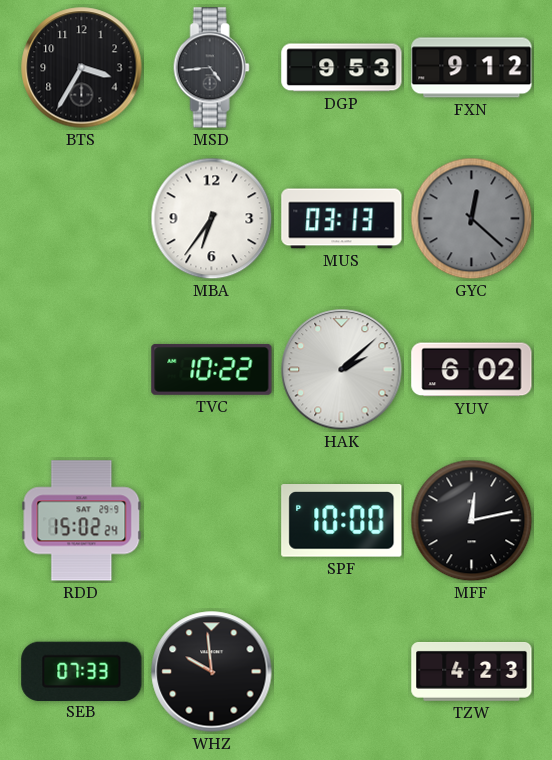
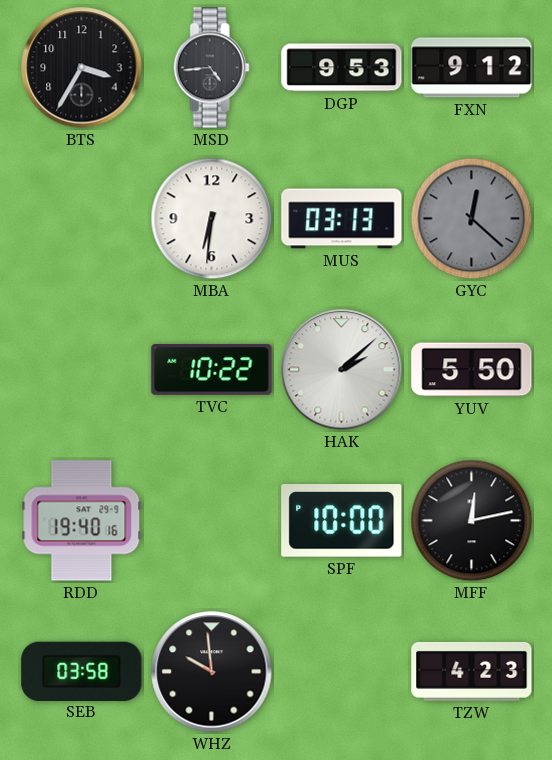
MBA: 6:36 -> 6:31
YUV: 6:02 -> 5:50
RDD: 15:02 -> 19:40
SEB: 07:33 -> 03:58
